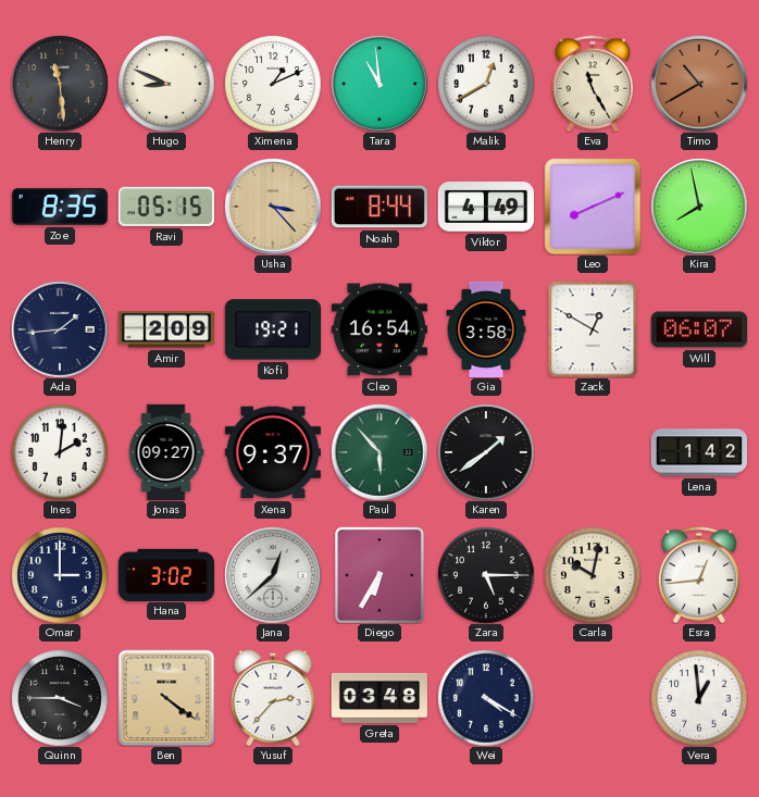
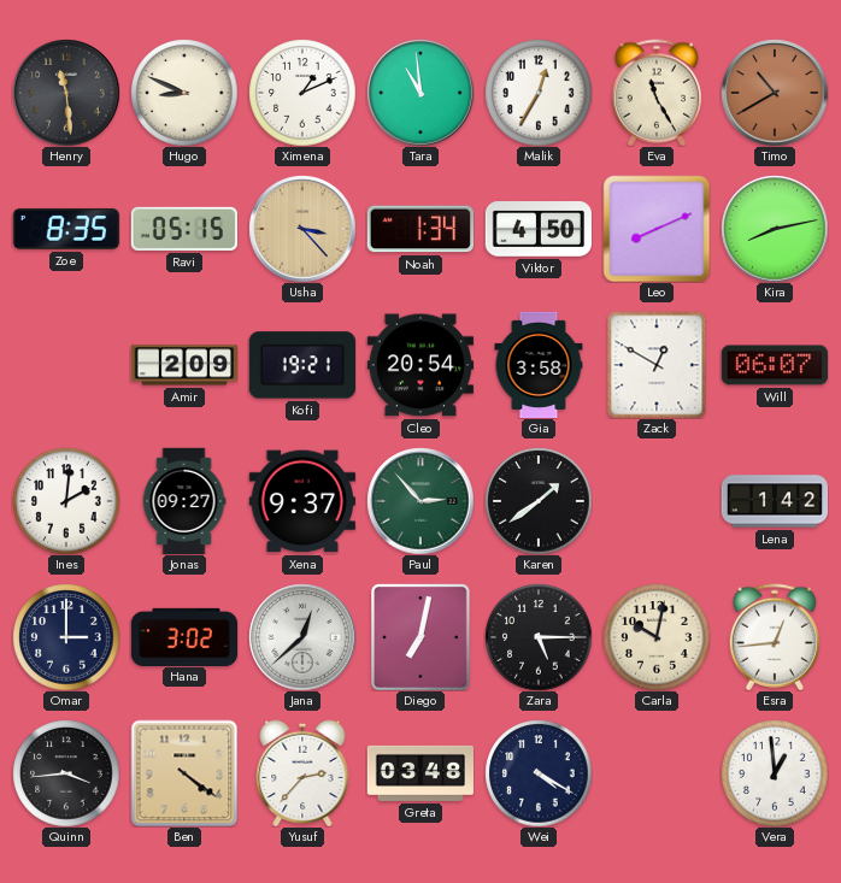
Malik: 12:40 -> 12:35
Noah: 8:44 -> 1:34
Viktor: 4:49 -> 4:50
Kira: 7:58 -> 8:13
Ada: 1:44 -> none
Cleo: 16:54 -> 20:54
Paul: 5:53 -> 2:53
Diego: 6:35 -> 7:02
Quinn: 3:45 -> 3:44
